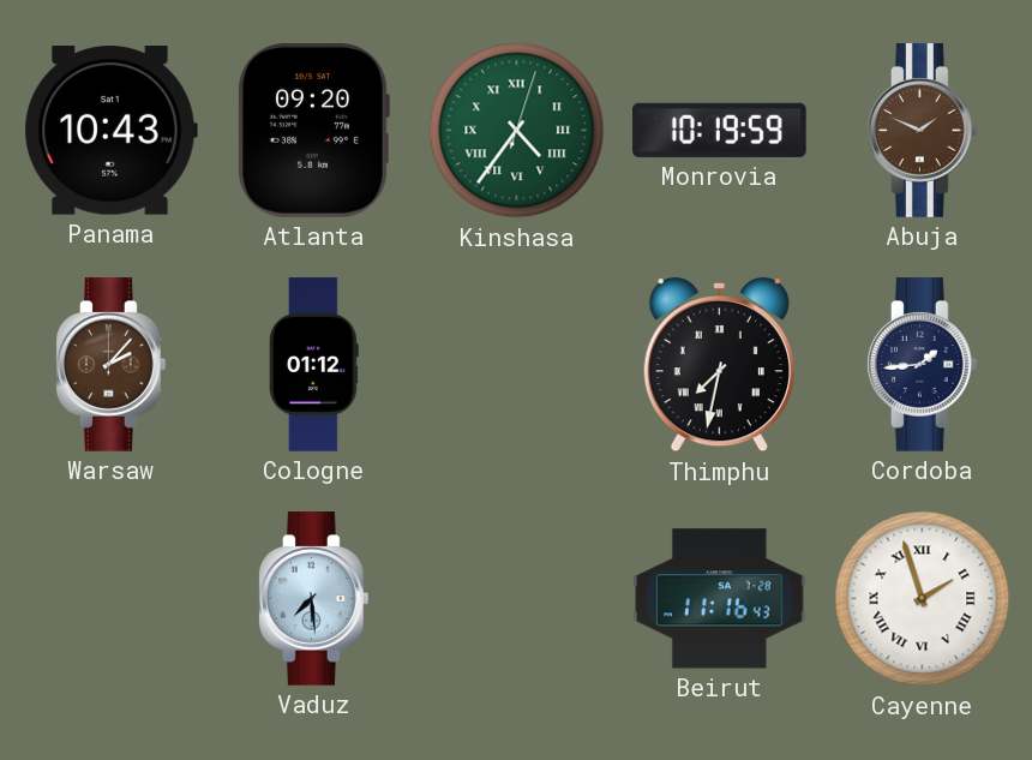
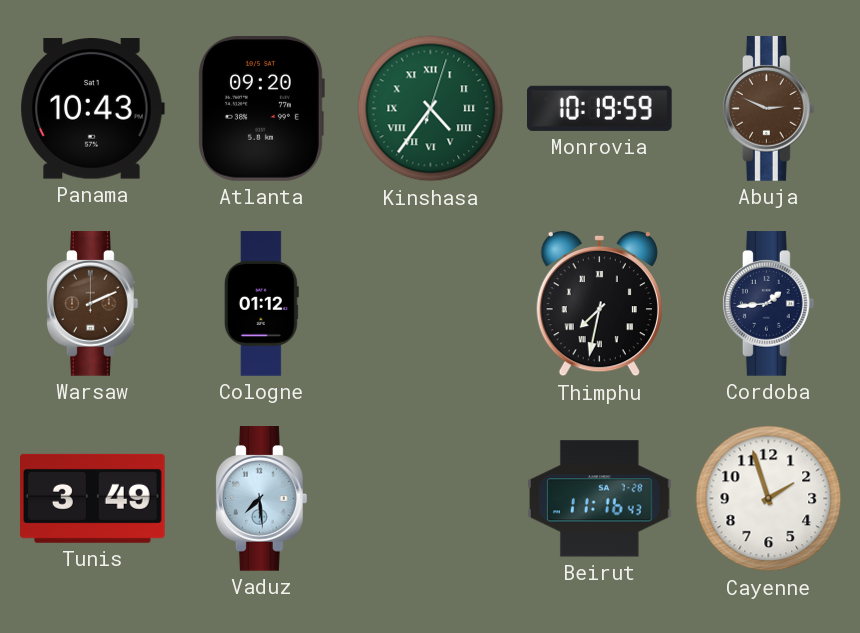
Abuja: 1:49 -> 2:49
Warsaw: 2:07 -> 2:11
Tunis: none -> 3:49
Cayenne numerals: Roman -> Arabic
